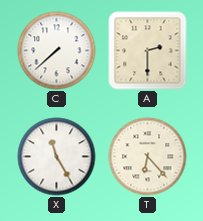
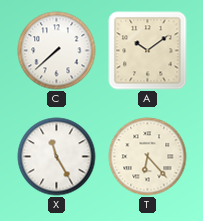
A: 2:30 -> 10:09
